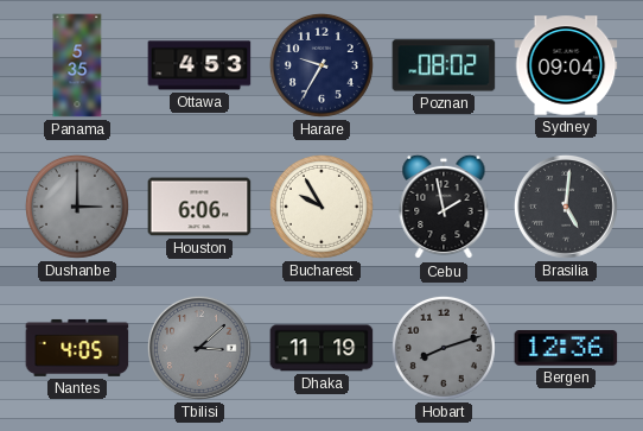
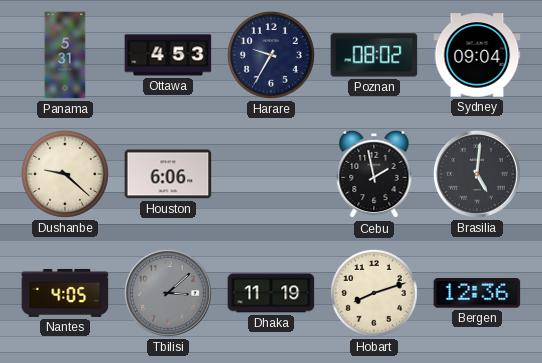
Panama: 5:35 -> 5:31
Dushanbe: 3:00 -> 9:22
Dushanbe dial: grey -> cream
Bucharest: 9:55 -> none
Hobart dial: grey -> cream
